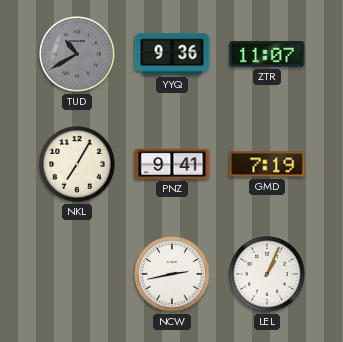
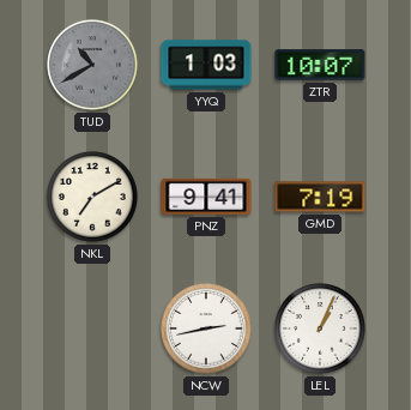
YYQ: 9:36 -> 1:03
ZTR: 11:07 -> 10:07
NKL: 7:05 -> 7:10
